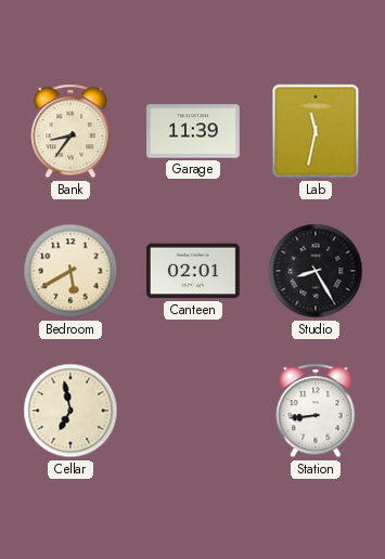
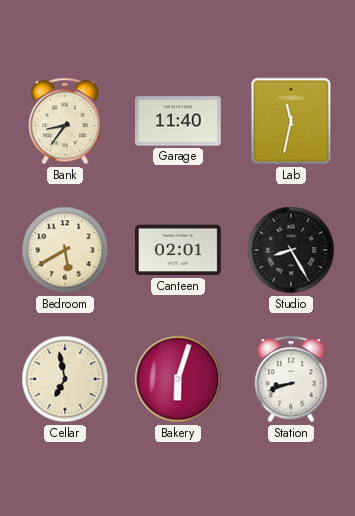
Garage: 11:39 -> 11:40
Bakery: none -> 6:03
Station: 8:44 -> 8:42
